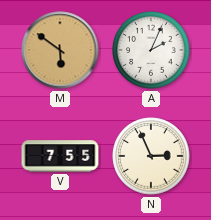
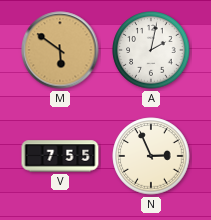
A: 2:04 -> 2:02
